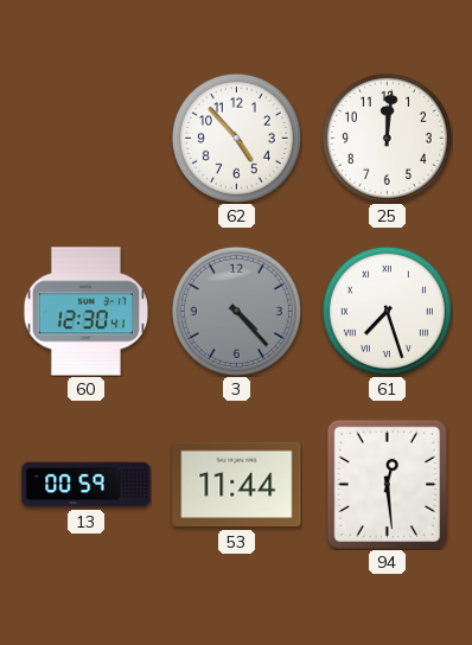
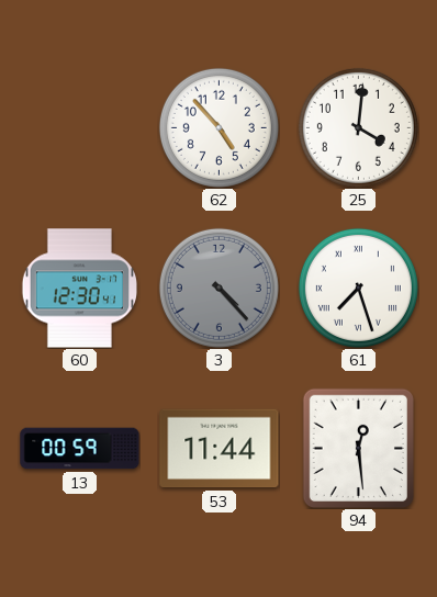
25: 12:01 -> 4:01
